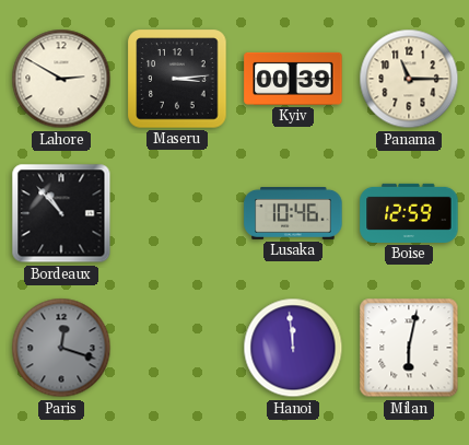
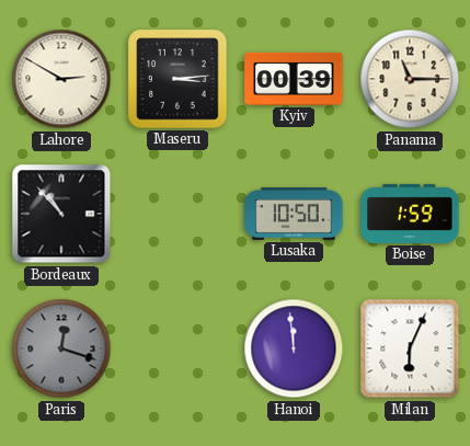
Lusaka: 10:46 -> 10:50
Boise: 12:59 -> 1:59
Milan: 6:02 -> 6:04
